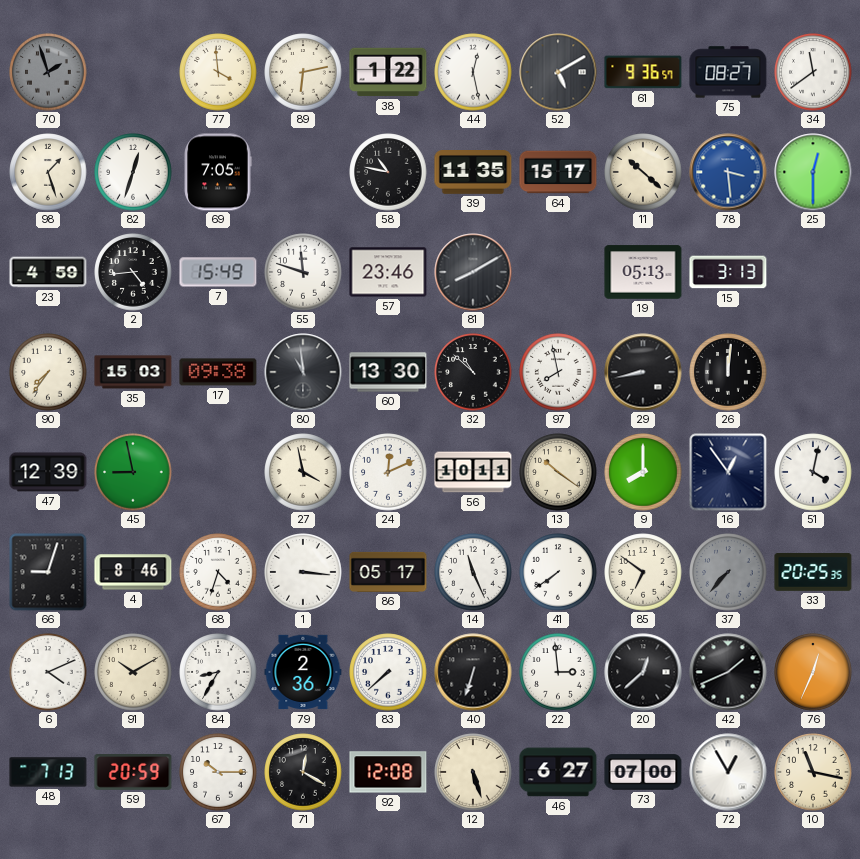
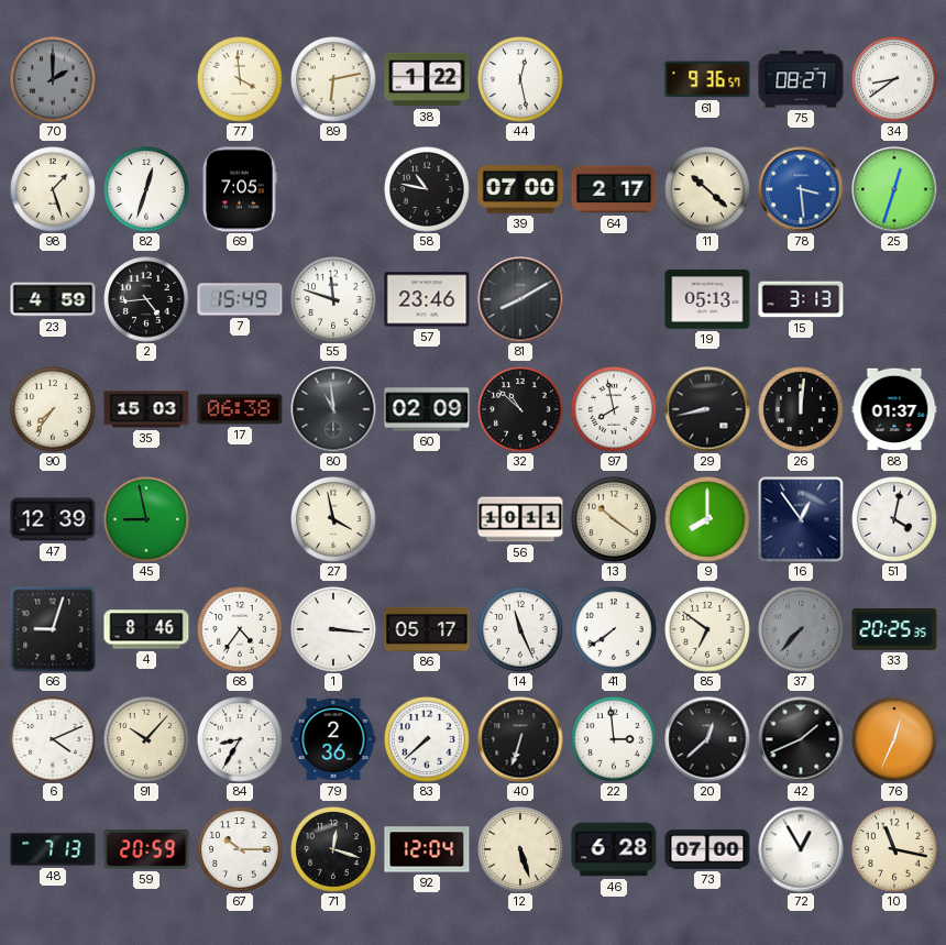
70: 1:57 -> 2:00
52: 5:10 -> none
34: 11:39 -> 8:39
39: 11:35 -> 07:00
64: 15:17 -> 2:17
25: 12:30 -> 12:33
17: 09:38 -> 06:38
60: 13:30 -> 02:09
88: none -> 01:37
24: 12:11 -> none
68: 4:33 -> 4:36
91: 10:10 -> 10:07
71: 12:20 -> 12:18
92: 12:08 -> 12:04
46: 6:27 -> 6:28
